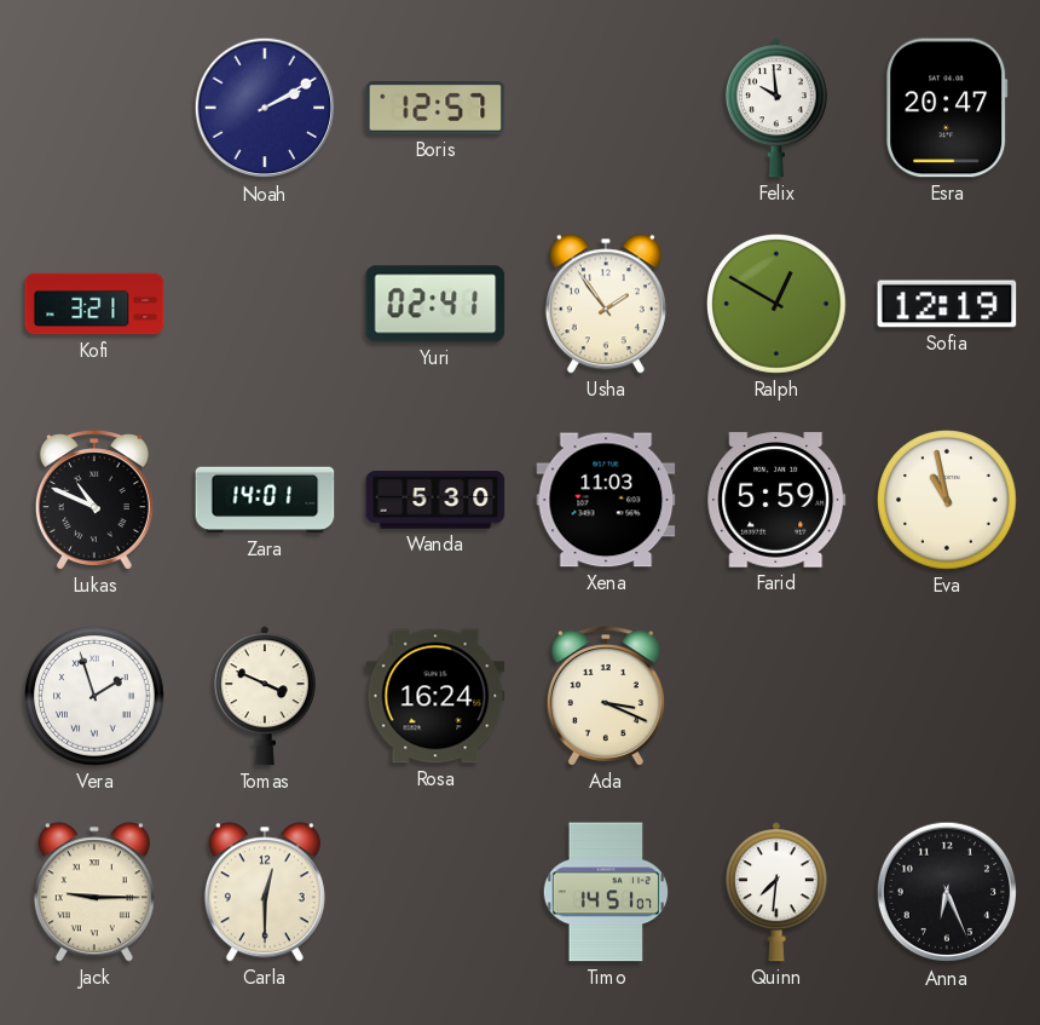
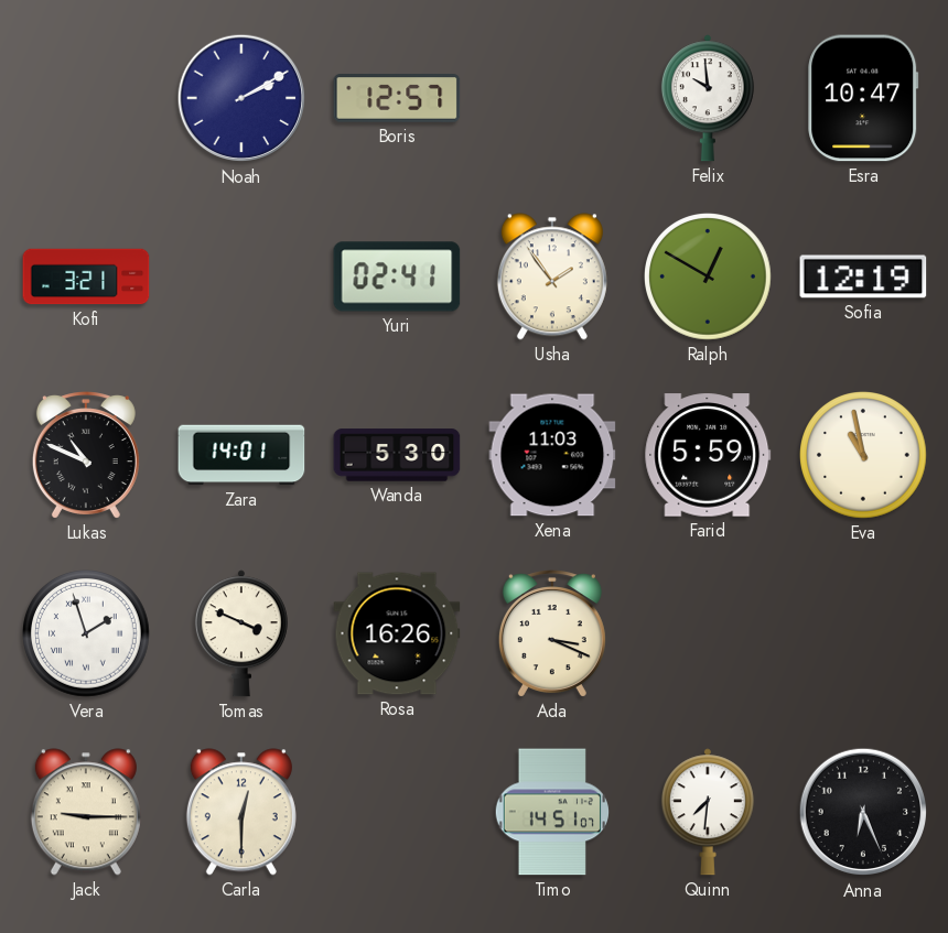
Esra: 20:47 -> 10:47
Rosa: 16:24 -> 16:26
